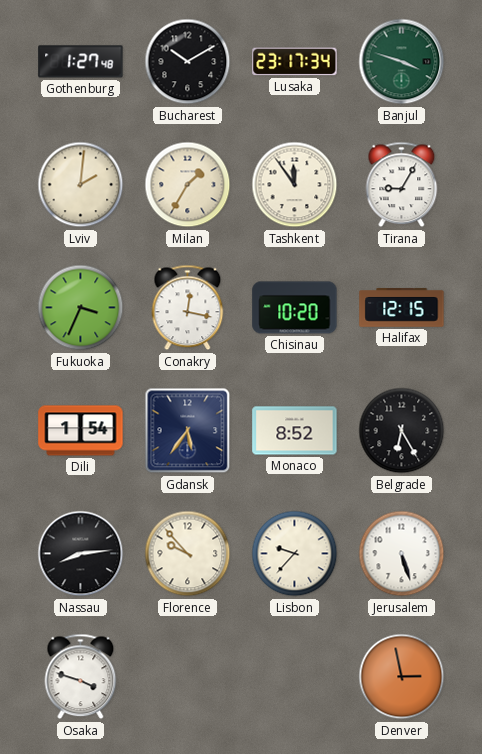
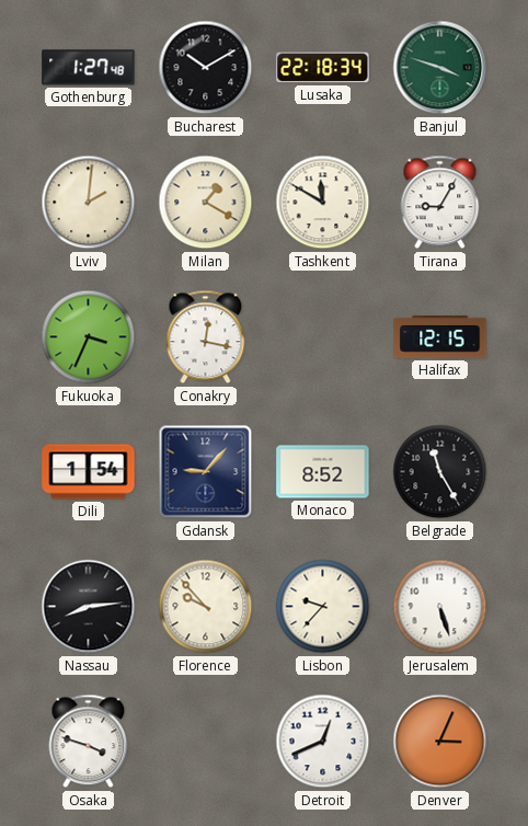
Lusaka: 23:17 -> 22:18
Milan: 1:35 -> 1:20
Tashkent: 11:54 -> 11:50
Chisinau: 10:20 -> none
Gdansk: 5:36 -> 9:07
Belgrade: 6:25 -> 11:25
Detroit: none -> 12:41
Denver: 2:58 -> 3:04
